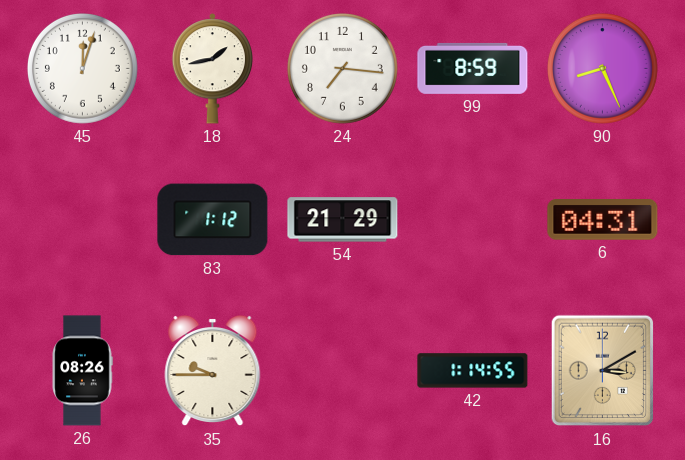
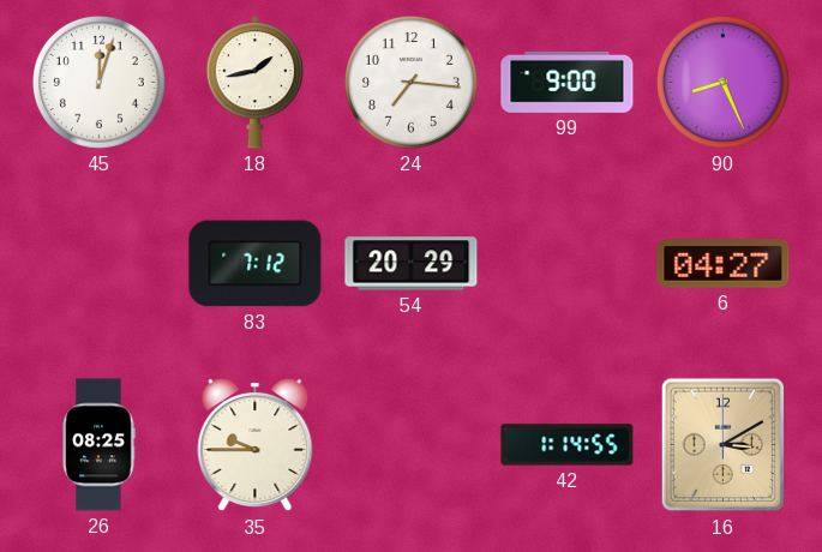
99: 8:59 -> 9:00
83: 1:12 -> 7:12
54: 21:29 -> 20:29
6: 04:31 -> 04:27
26: 08:26 -> 08:25
